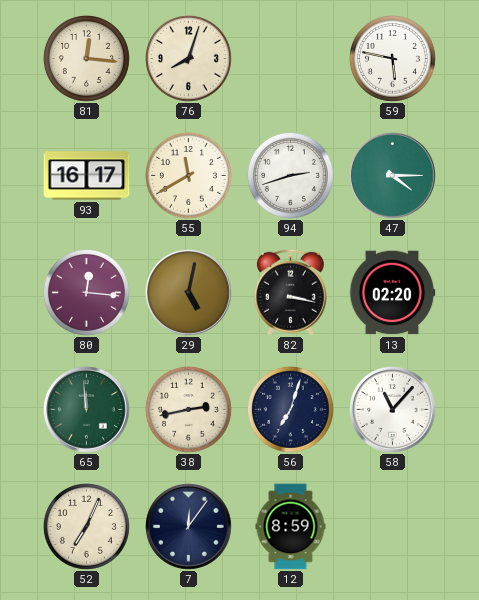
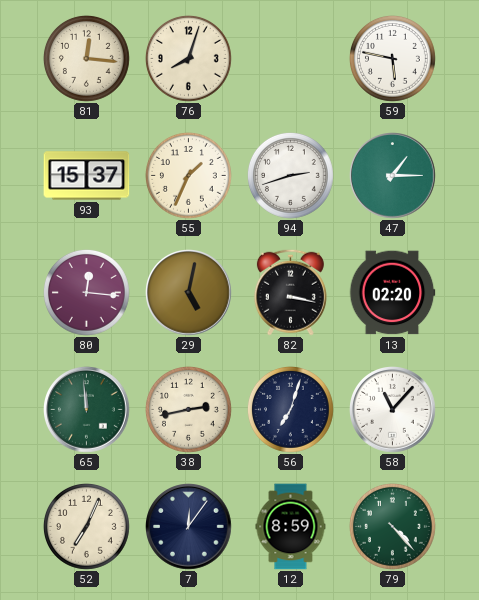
93: 16:17 -> 15:37
55: 11:40 -> 1:34
47: 4:15 -> 1:15
79: none -> 4:23
